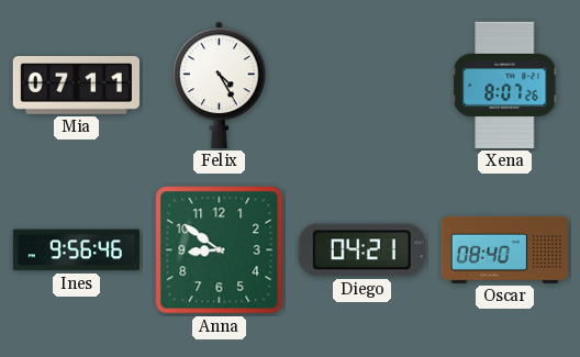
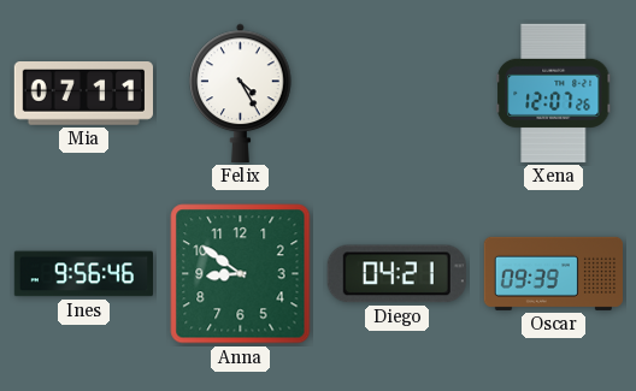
Xena: 8:07 -> 12:07
Oscar: 08:40 -> 09:39
